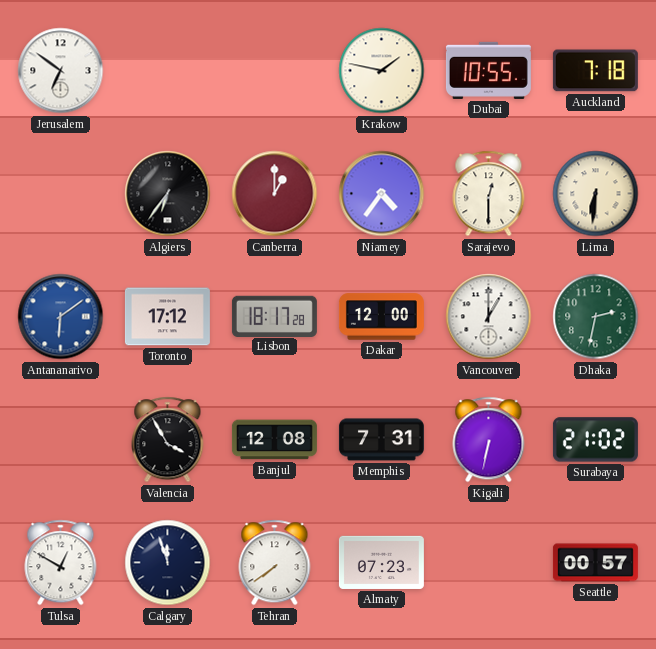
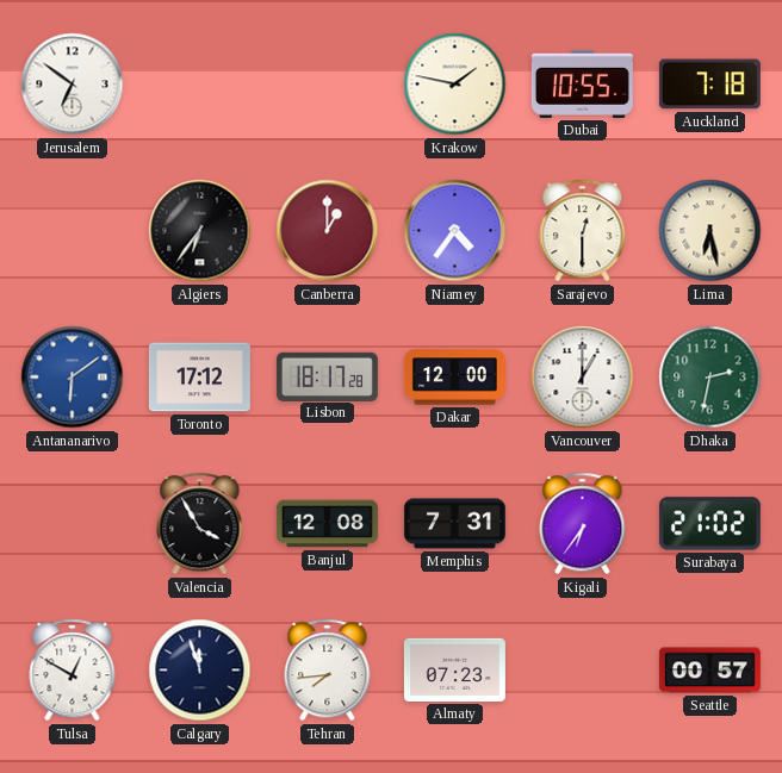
Lima: 6:31 -> 6:28
Kigali: 6:32 -> 6:36
Tehran: 7:39 -> 7:44
